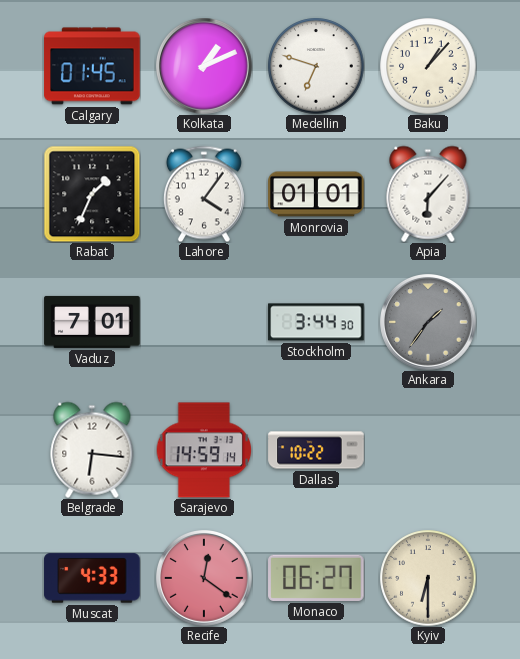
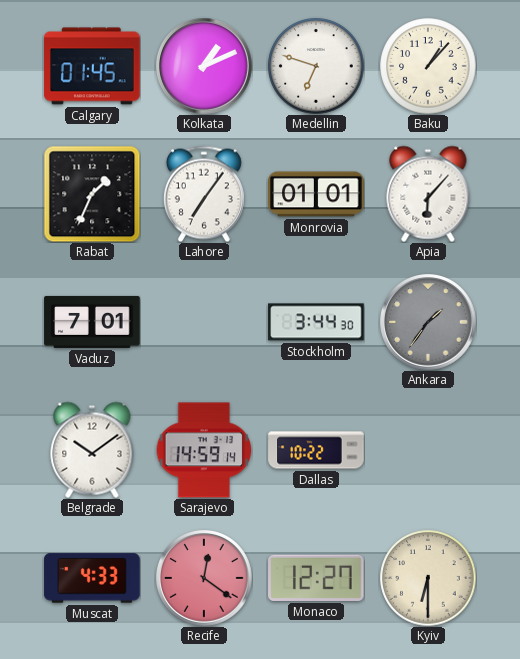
Lahore: 4:06 -> 7:06
Belgrade: 6:16 -> 10:09
Monaco: 06:27 -> 12:27
